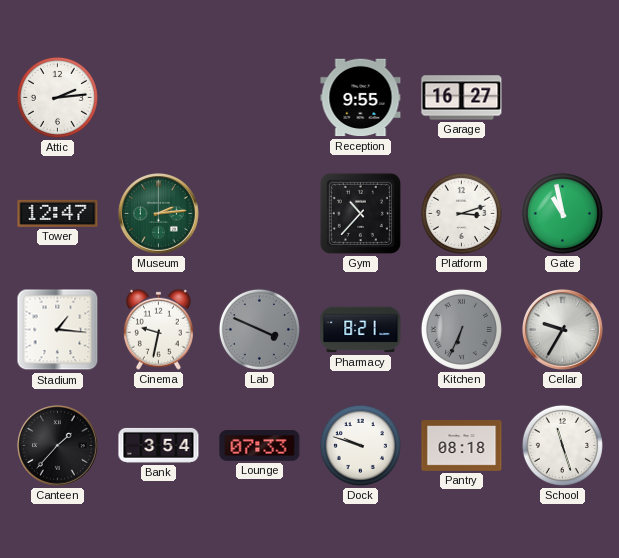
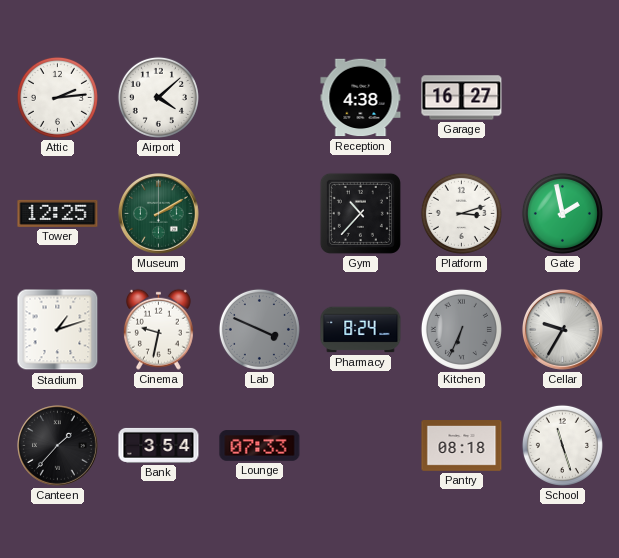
Airport: none -> 4:08
Reception: 9:55 -> 4:38
Tower: 12:47 -> 12:25
Museum: 2:14 -> 2:10
Gate: 10:58 -> 1:58
Stadium: 1:16 -> 1:12
Pharmacy: 8:21 -> 8:24
Dock: 9:48 -> none
